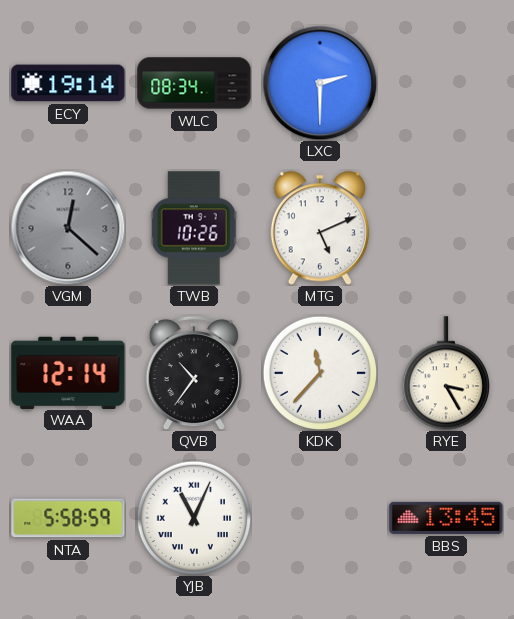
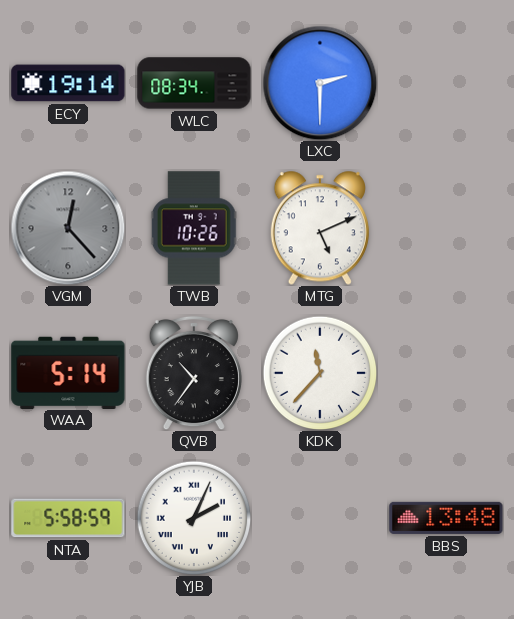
VGM: 12:22 -> 12:23
WAA: 12:14 -> 5:14
RYE: 3:25 -> none
YJB: 11:04 -> 2:04
BBS: 13:45 -> 13:48
